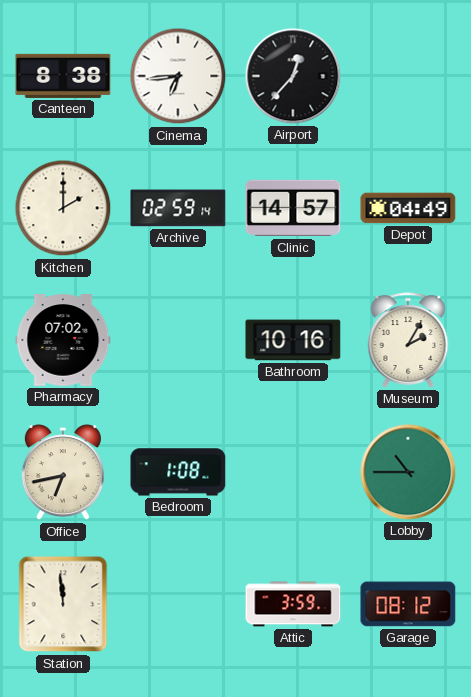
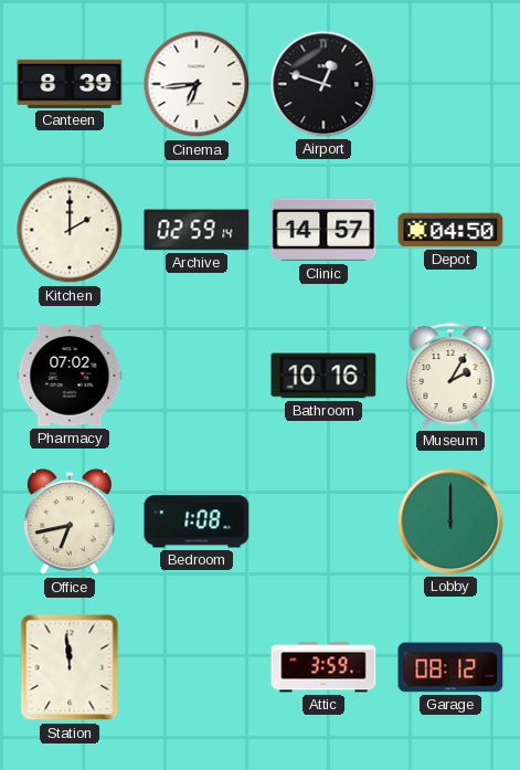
Canteen: 8:38 -> 8:39
Airport: 12:37 -> 12:48
Depot: 04:49 -> 04:50
Lobby: 10:45 -> 12:00
